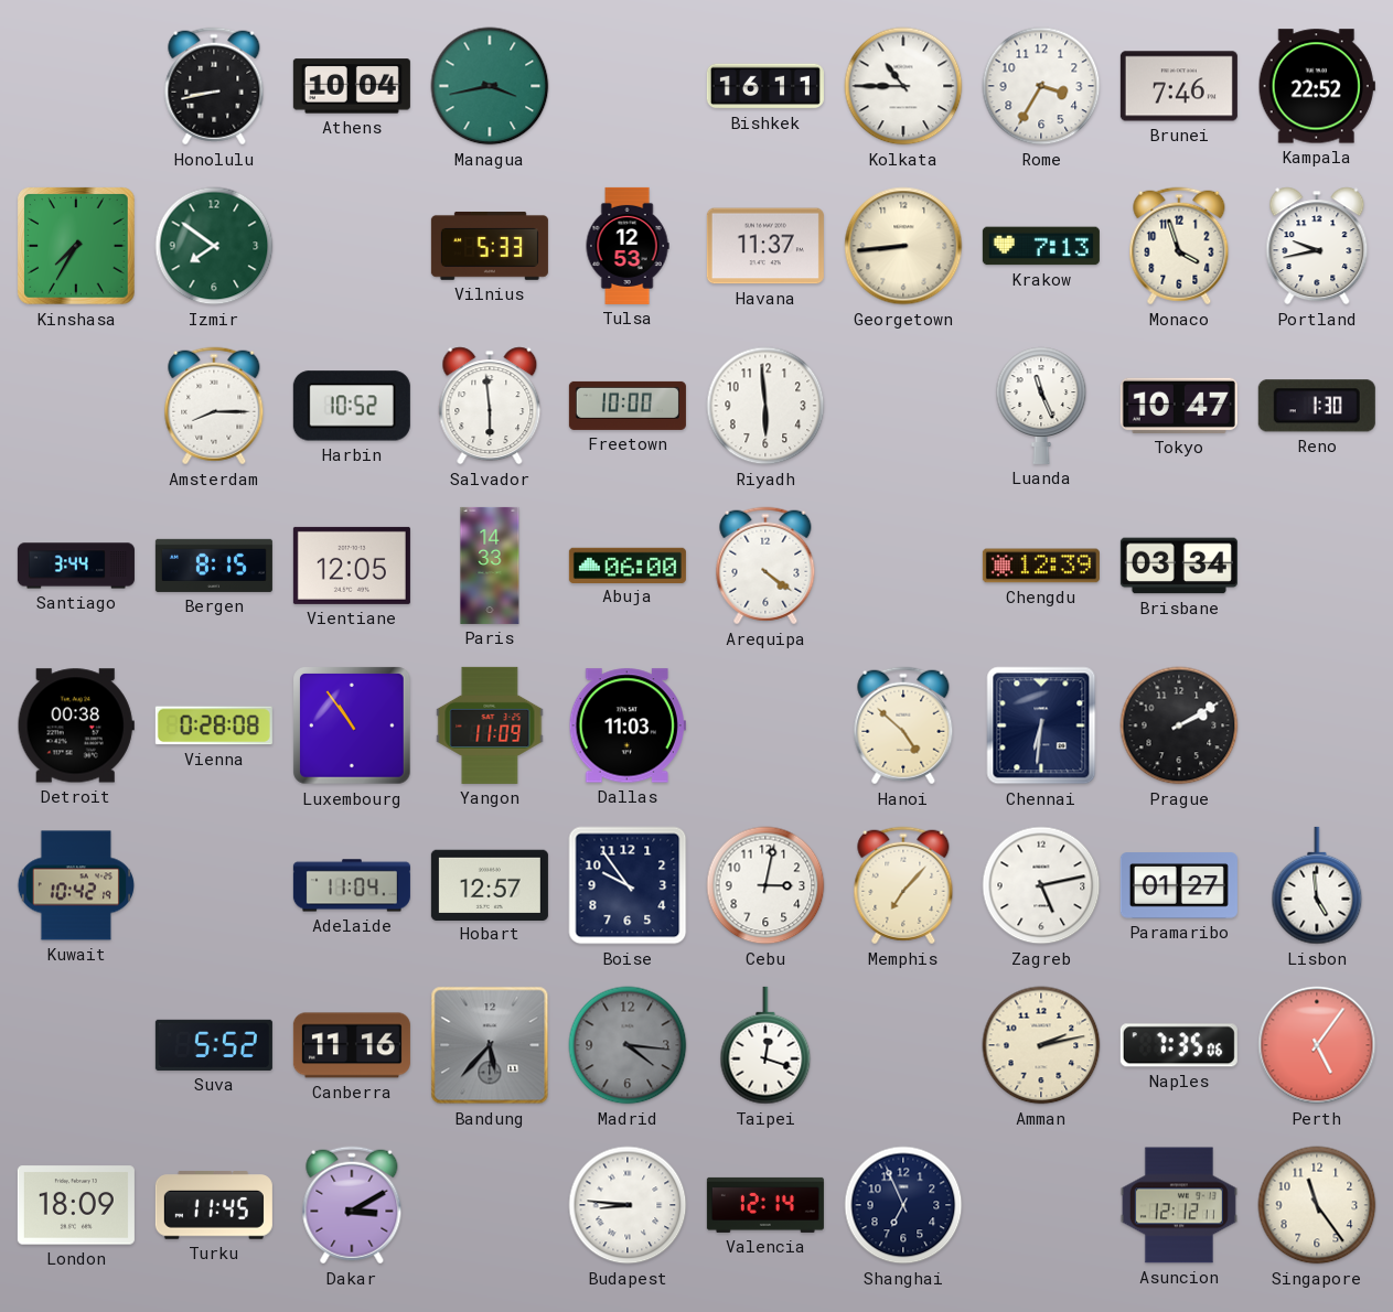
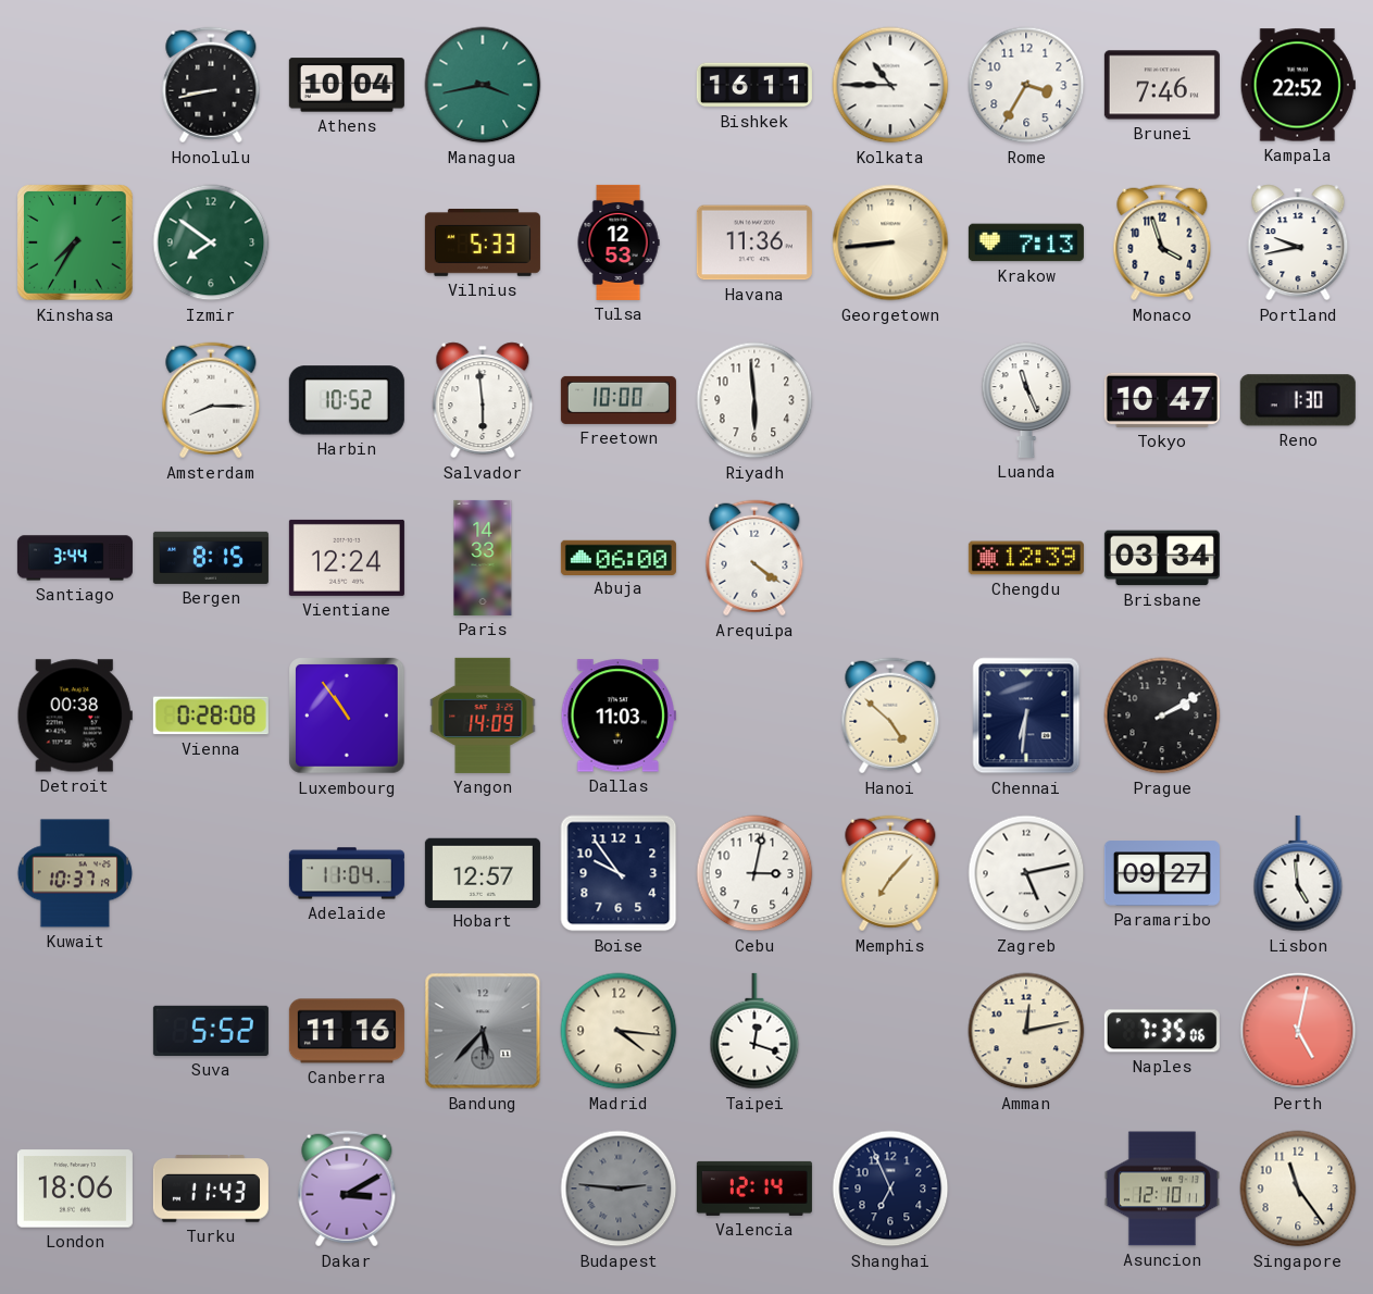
Havana: 11:37 -> 11:36
Vientiane: 12:05 -> 12:24
Yangon: 11:09 -> 14:09
Kuwait: 10:42 -> 10:37
Paramaribo: 01:27 -> 09:27
Madrid dial: grey -> cream
Amman: 2:13 -> 12:13
Perth: 5:06 -> 5:02
London: 18:09 -> 18:06
Turku: 11:45 -> 11:43
Budapest: 8:46 -> 2:46
Budapest dial: white -> grey
Asuncion: 12:12 -> 12:10
